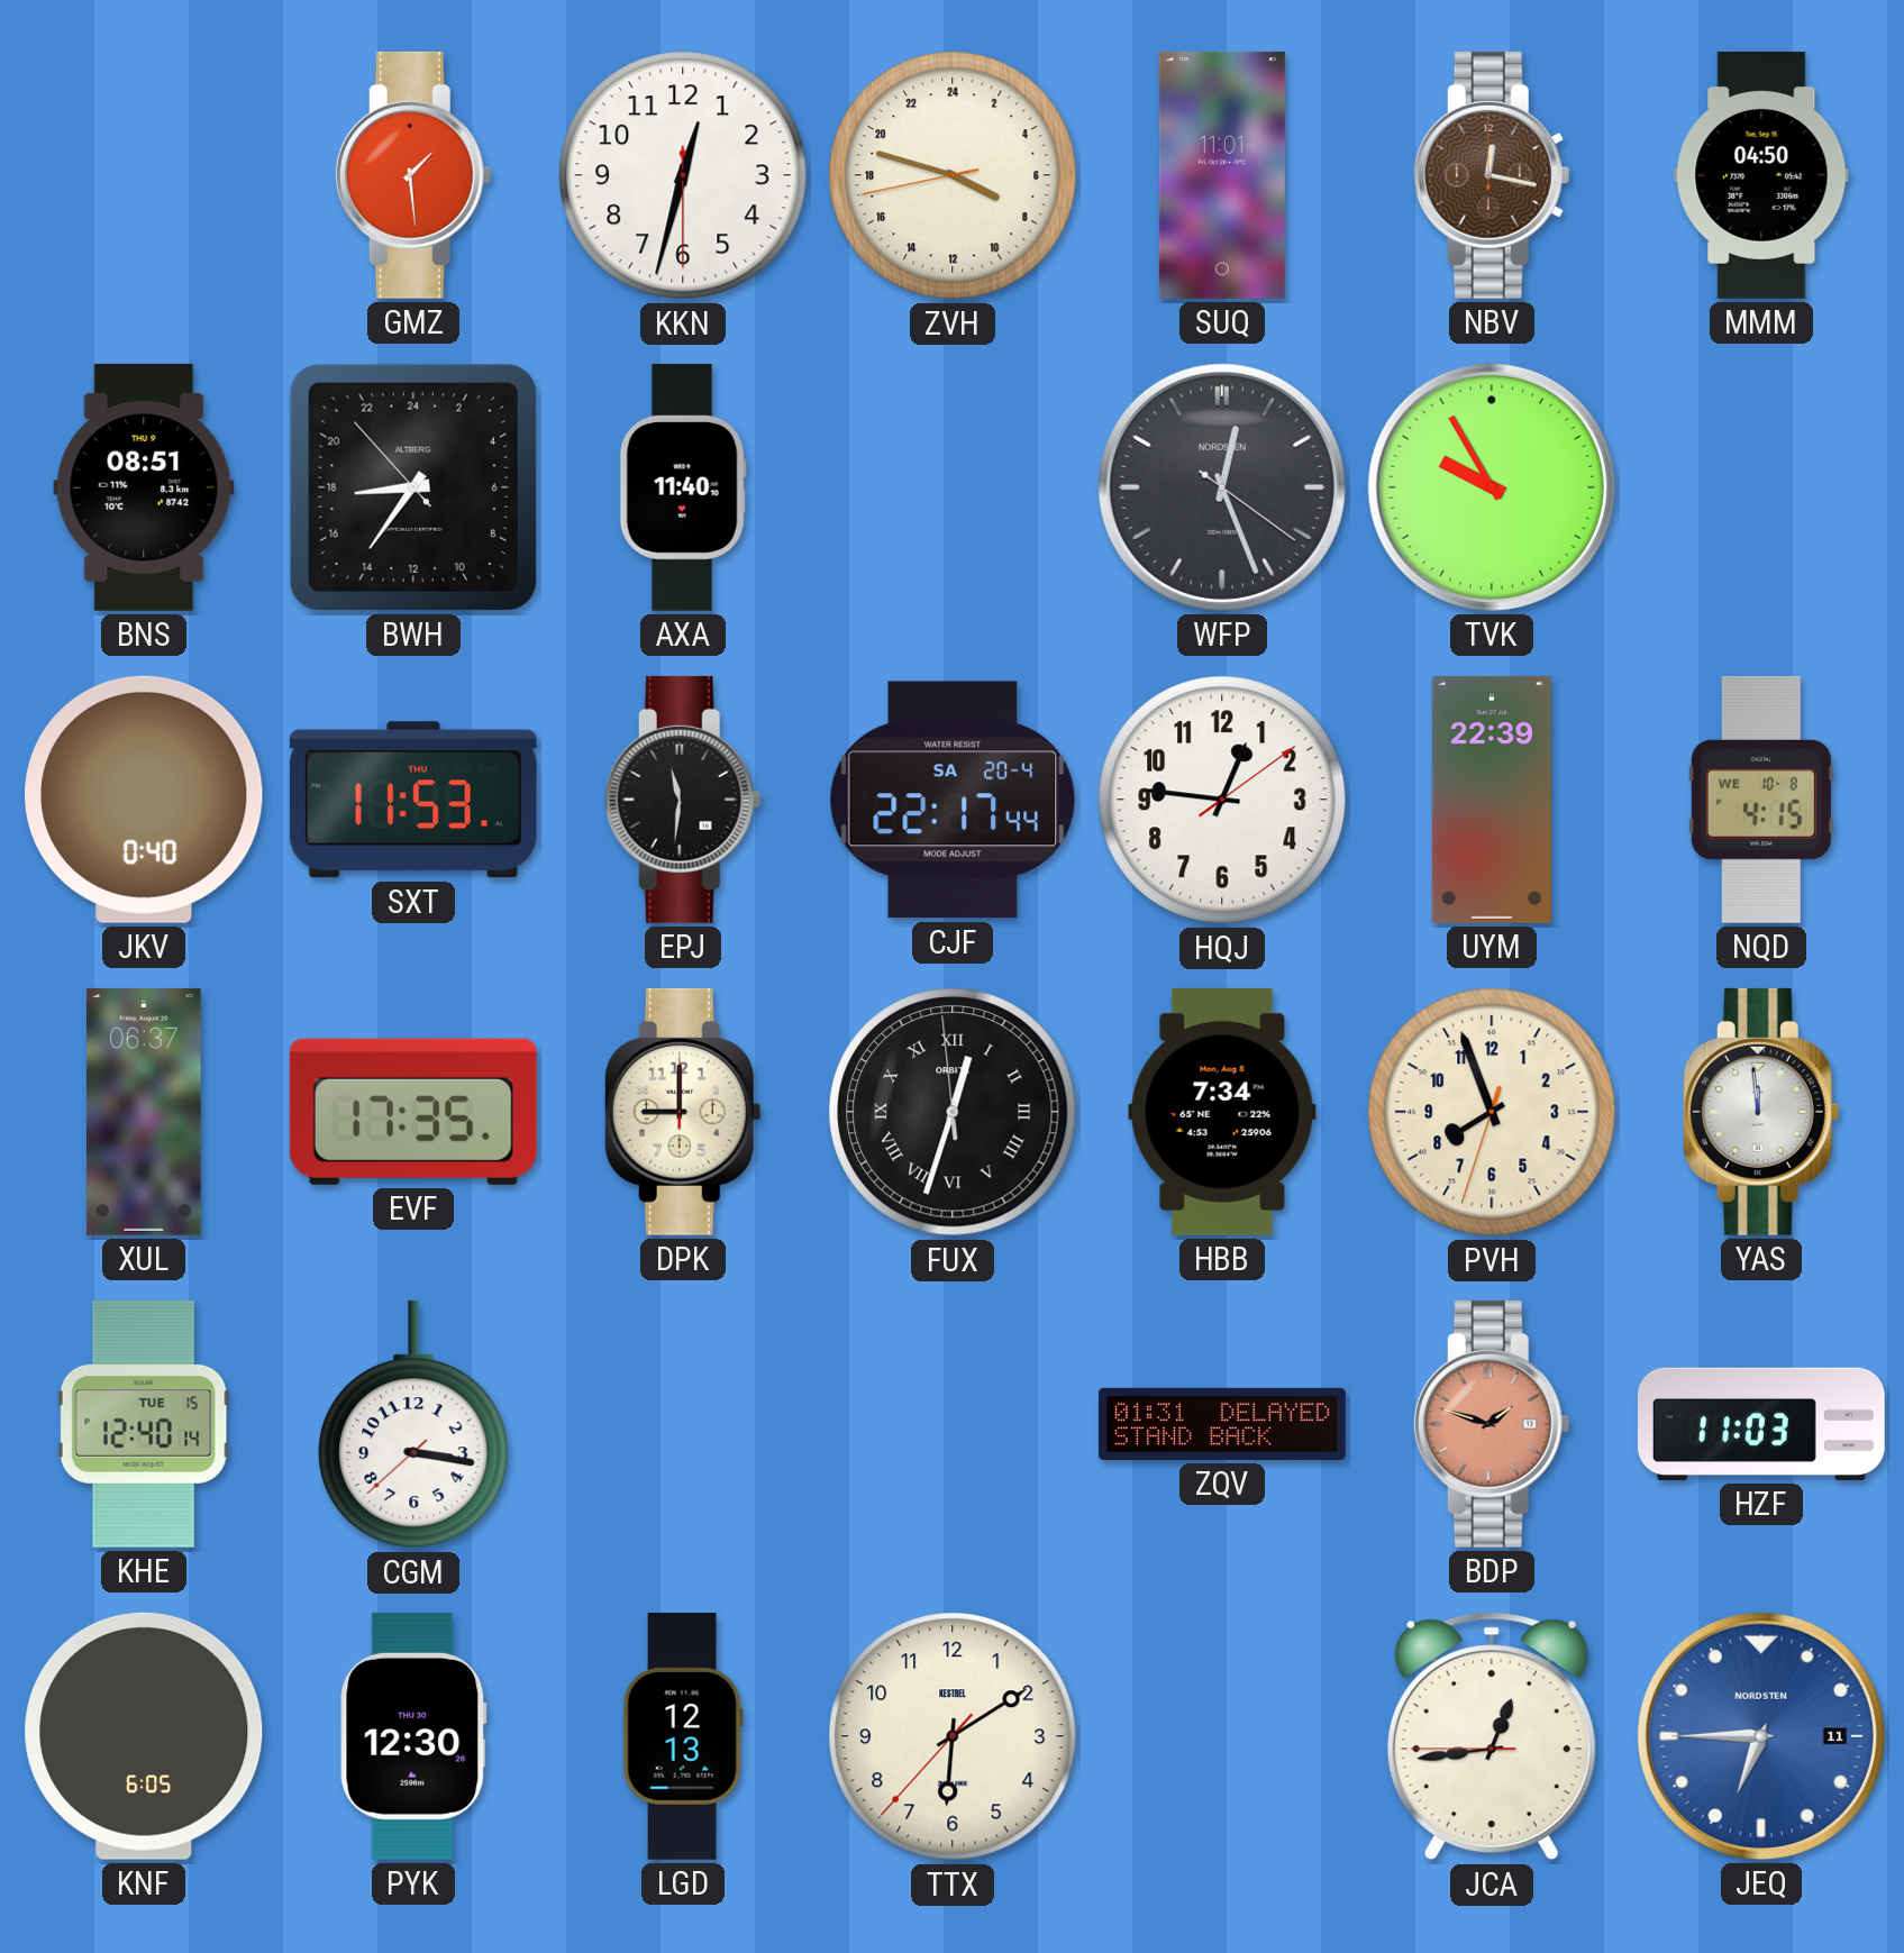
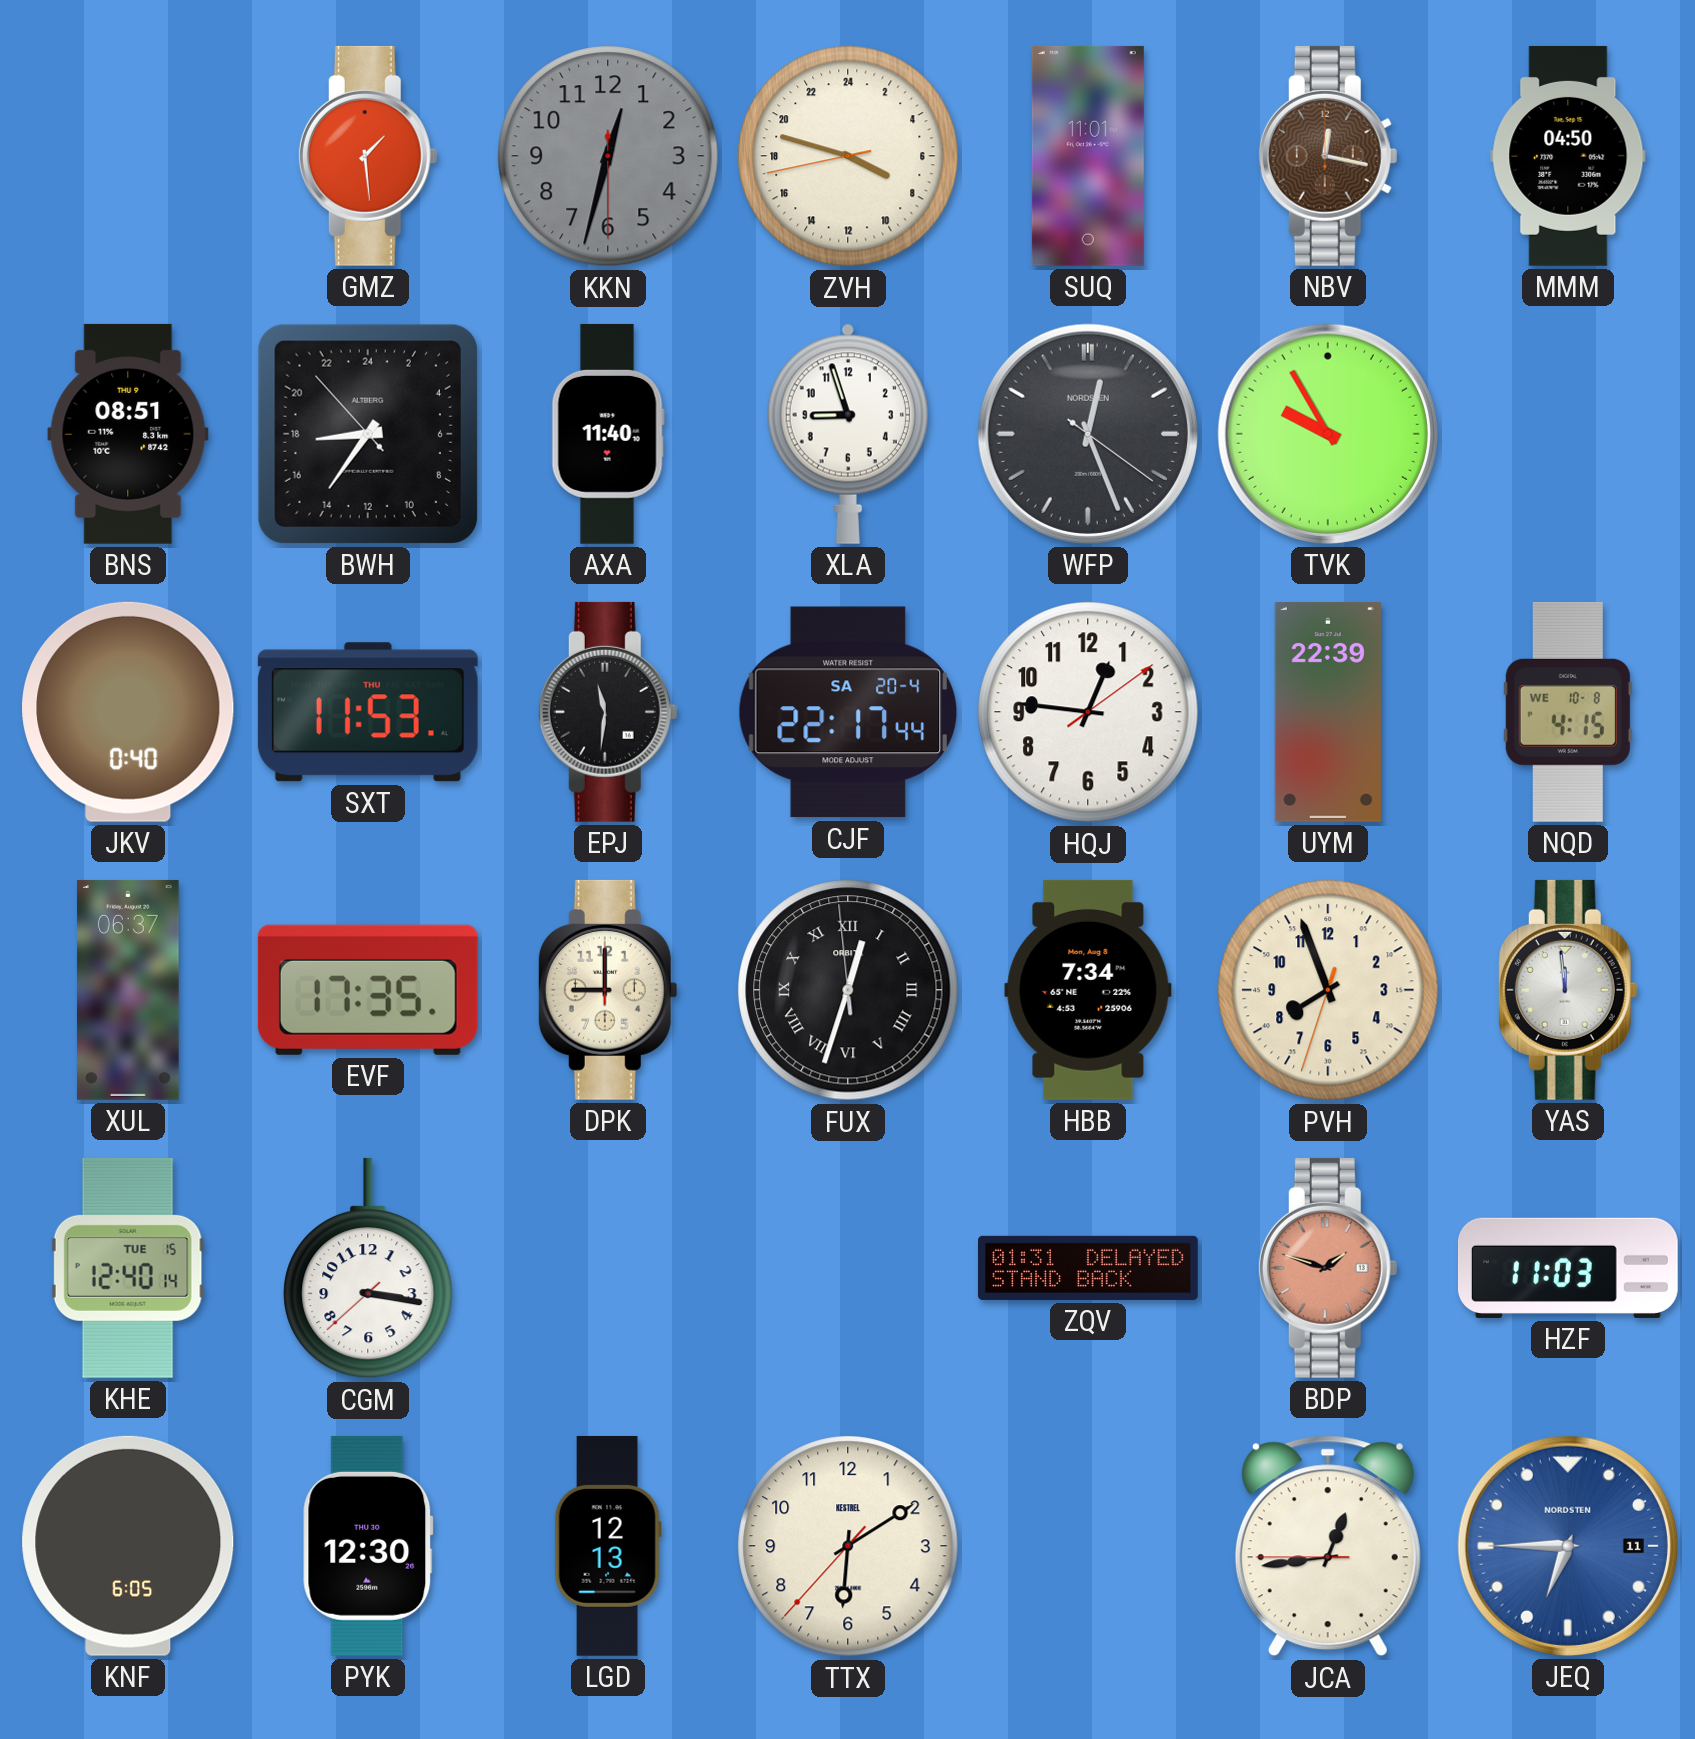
KKN dial: white -> grey
XLA: none -> 8:57
